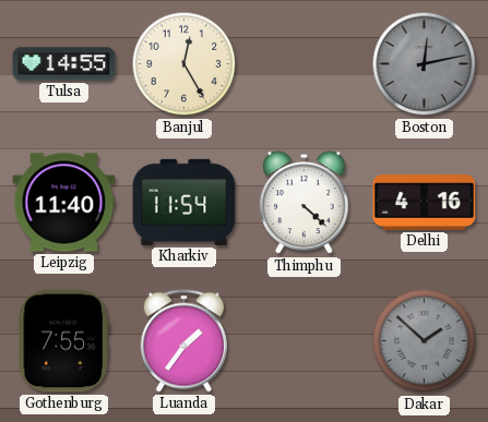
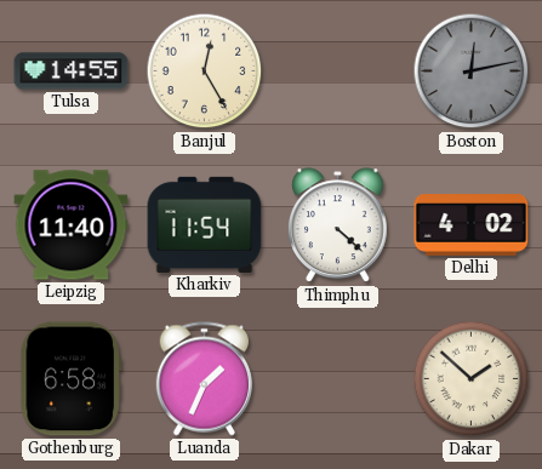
Delhi: 4:16 -> 4:02
Gothenburg: 7:55 -> 6:58
Luanda: 1:36 -> 1:34
Dakar dial: grey -> cream
